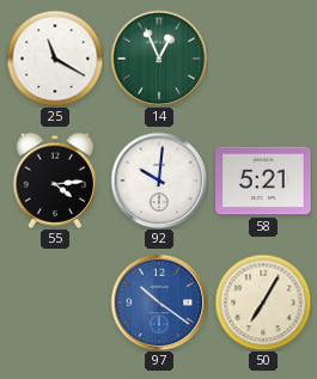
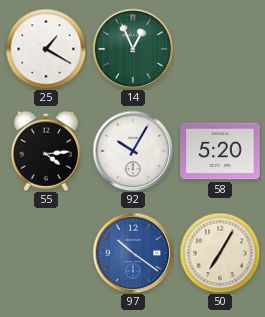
25: 11:20 -> 1:20
92: 10:01 -> 10:05
58: 5:21 -> 5:20
